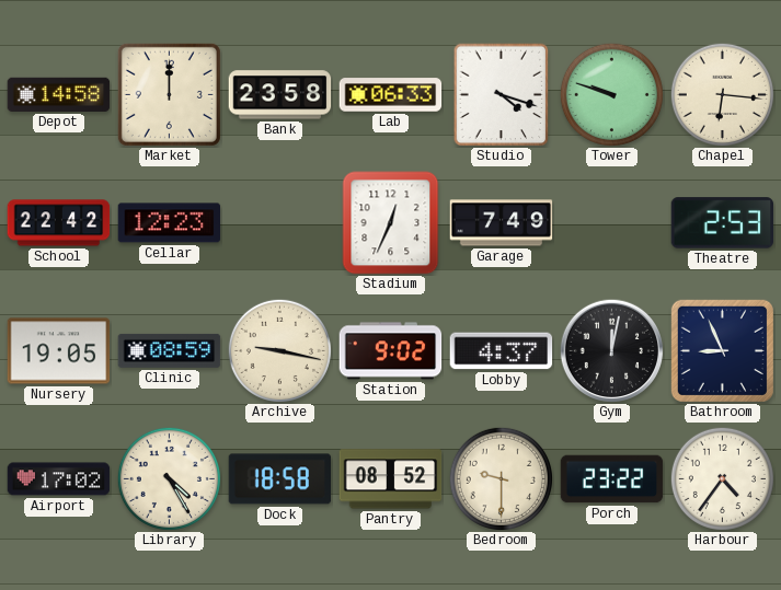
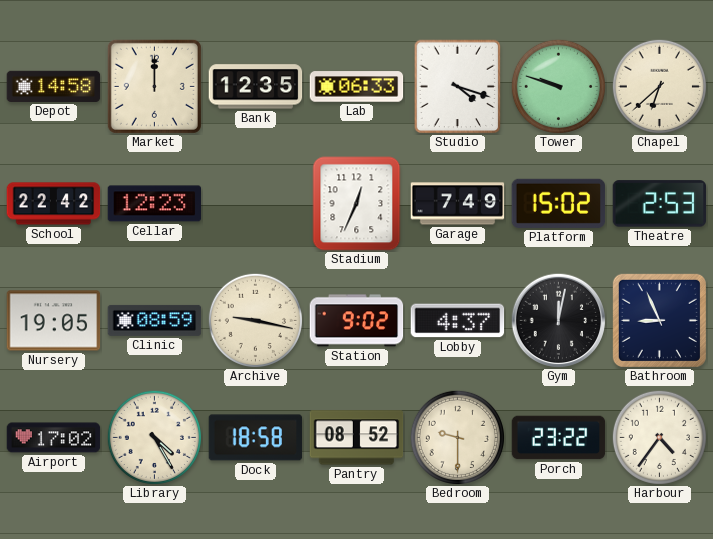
Bank: 23:58 -> 12:35
Chapel: 6:16 -> 6:38
Platform: none -> 15:02
